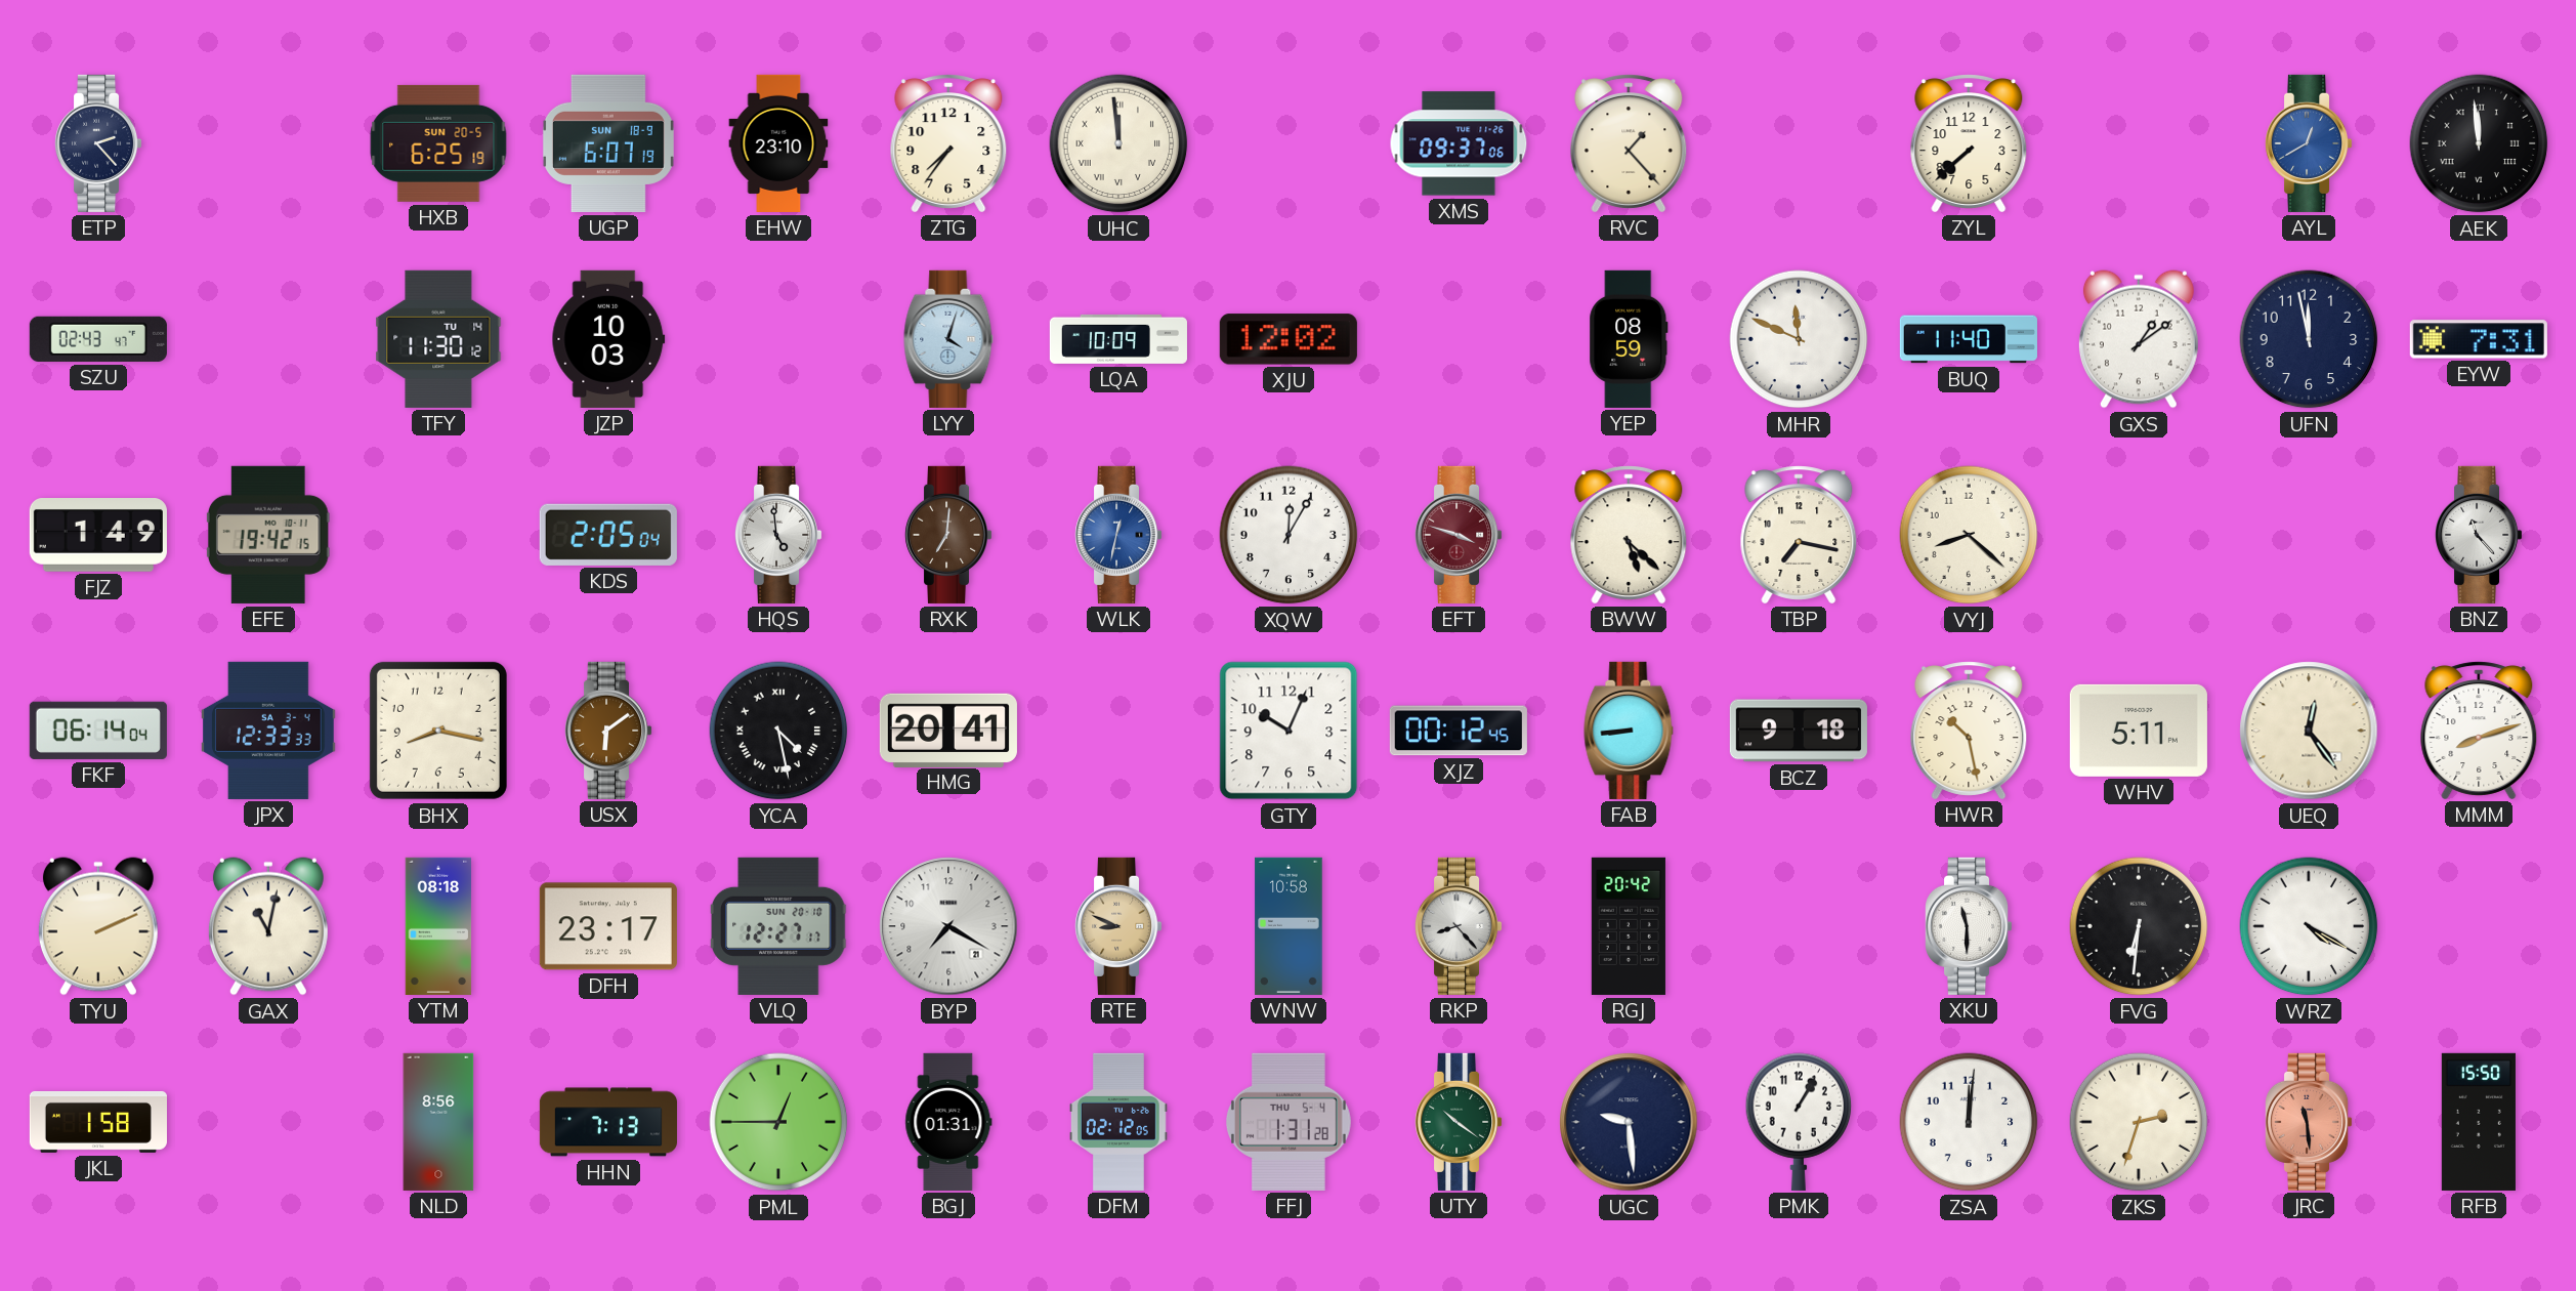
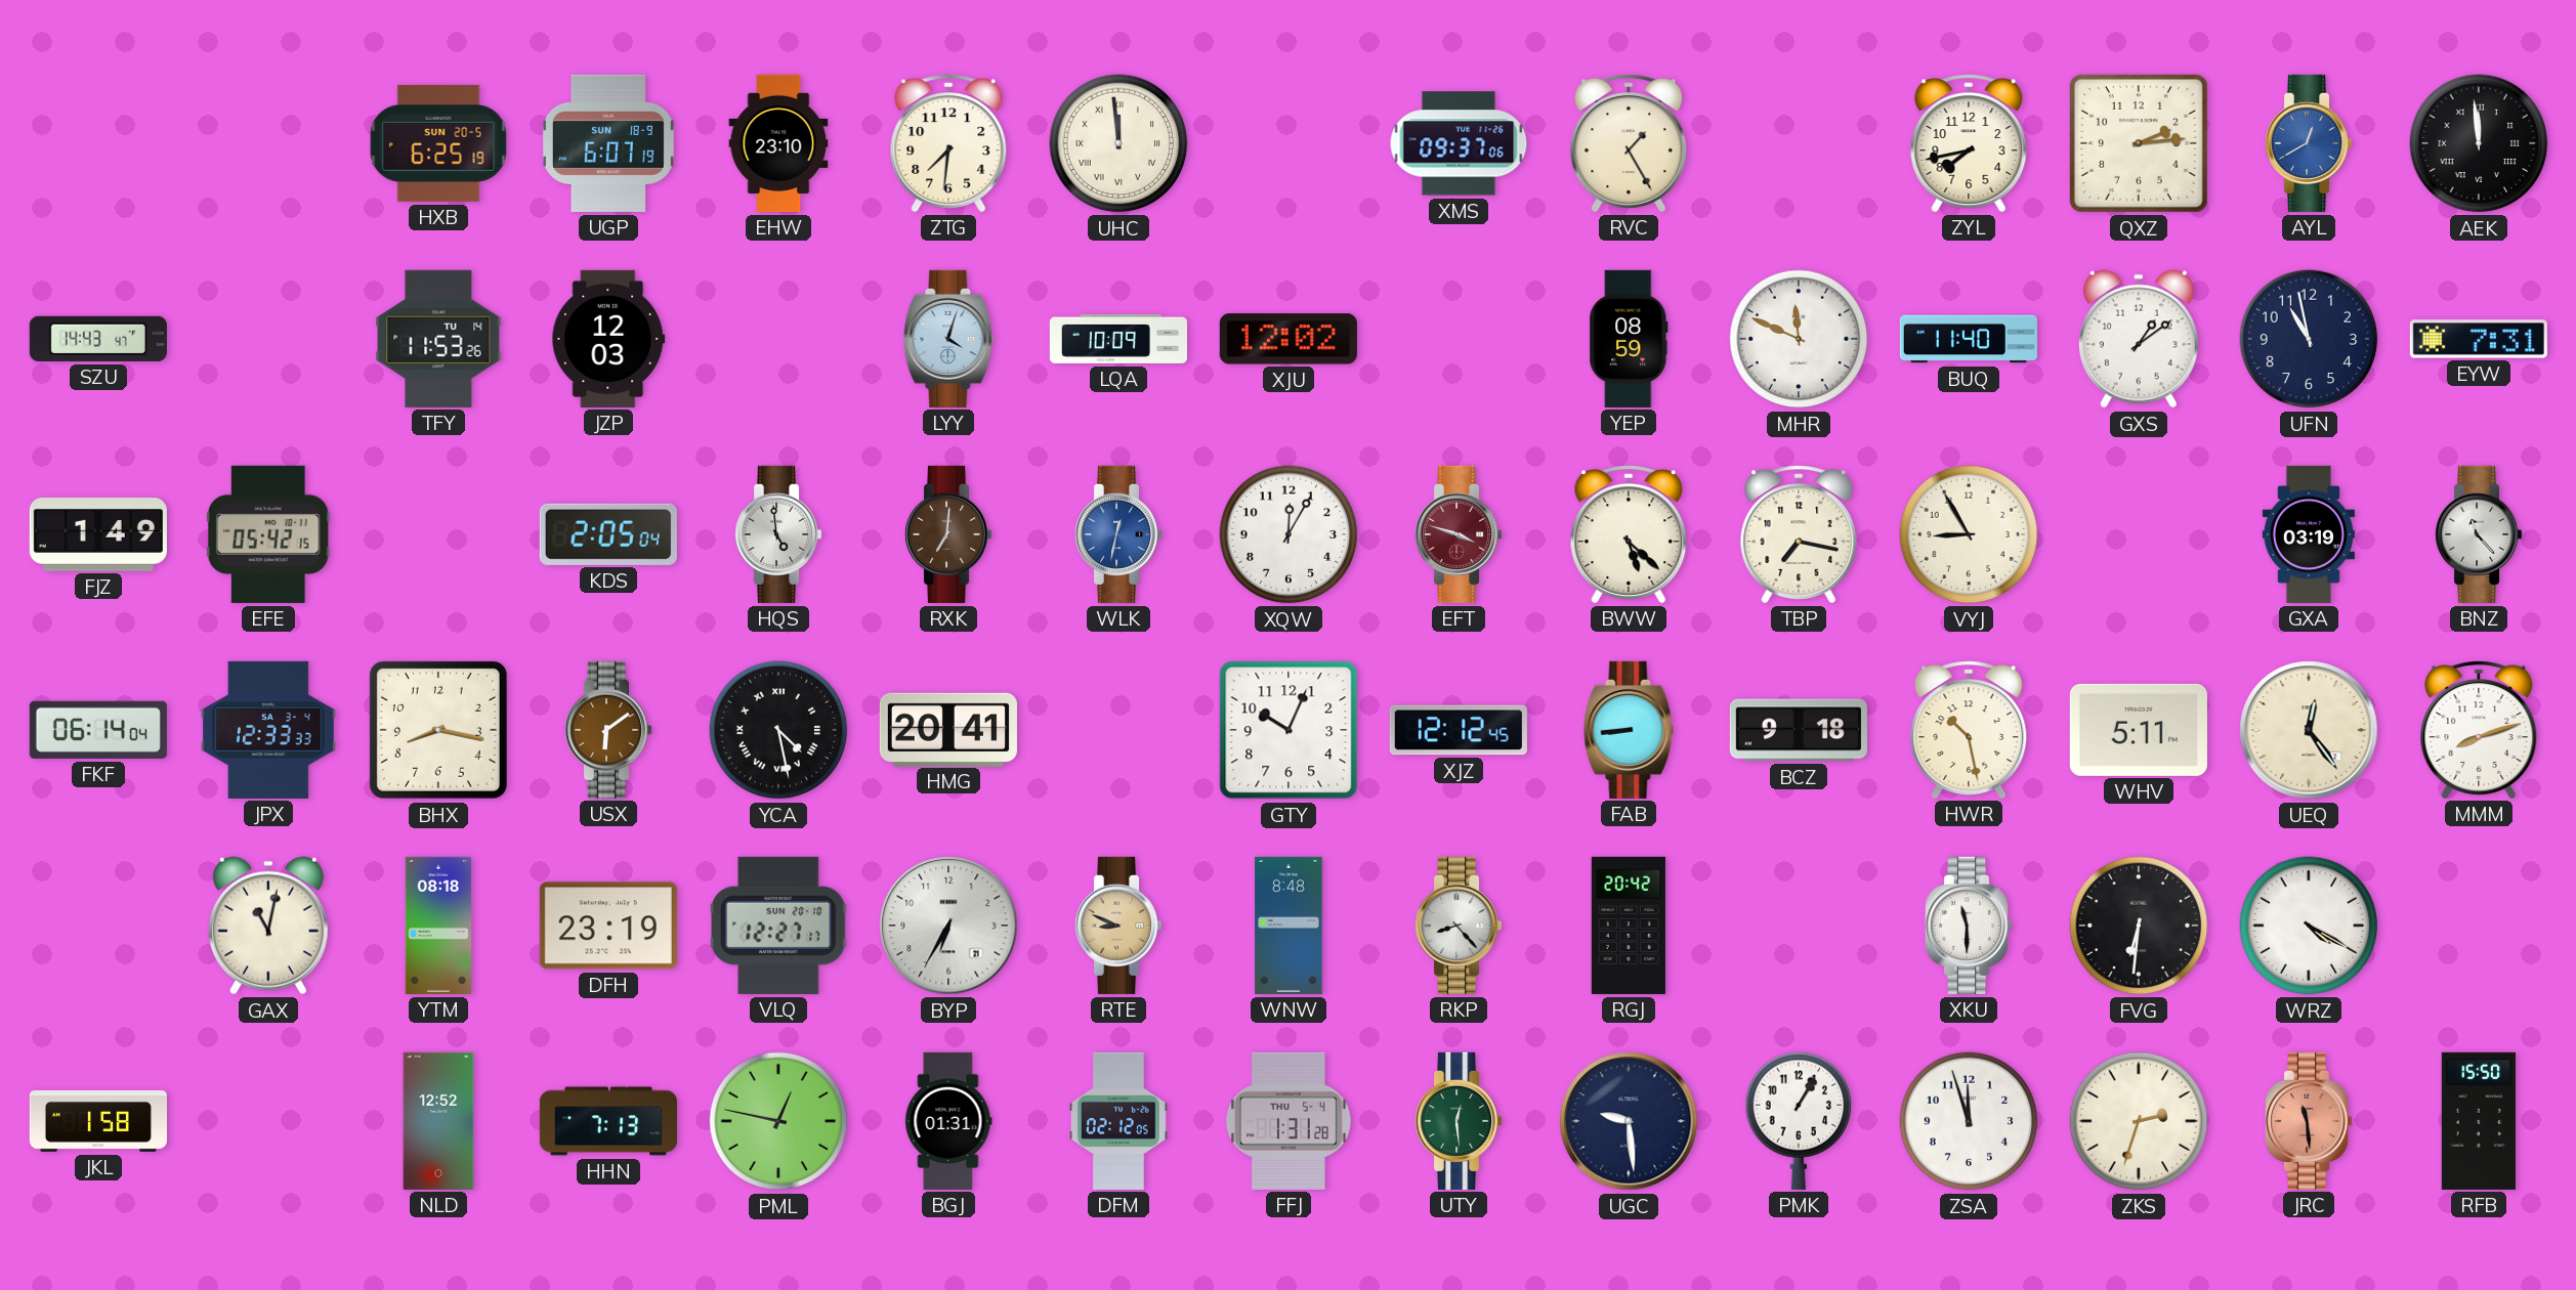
ETP: 2:23 -> none
ZTG: 7:36 -> 7:31
RVC: 1:23 -> 1:25
ZYL: 7:38 -> 7:43
QXZ: none -> 2:14
SZU: 02:43 -> 14:43
TFY: 11:30 -> 11:53
JZP: 10:03 -> 12:03
UFN: 11:58 -> 10:58
EFE: 19:42 -> 05:42
VYJ: 8:22 -> 8:55
GXA: none -> 03:19
XJZ: 00:12 -> 12:12
TYU: 2:11 -> none
DFH: 23:17 -> 23:19
BYP: 7:20 -> 6:35
WNW: 10:58 -> 8:48
NLD: 8:56 -> 12:52
PML: 12:45 -> 12:47
UTY: 10:21 -> 12:29
ZSA: 12:01 -> 11:57
